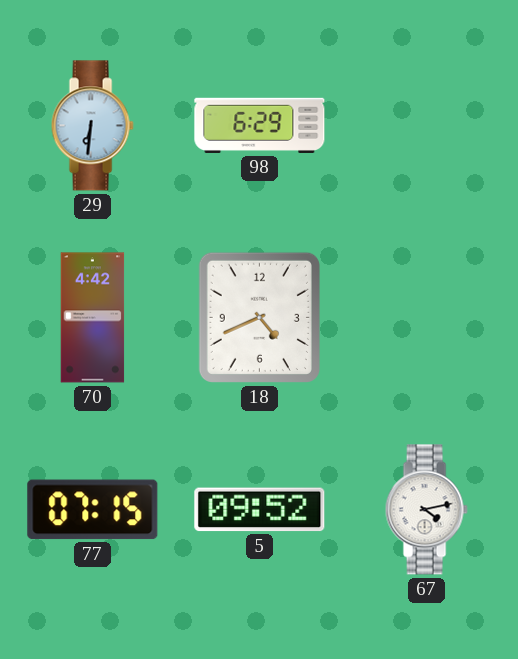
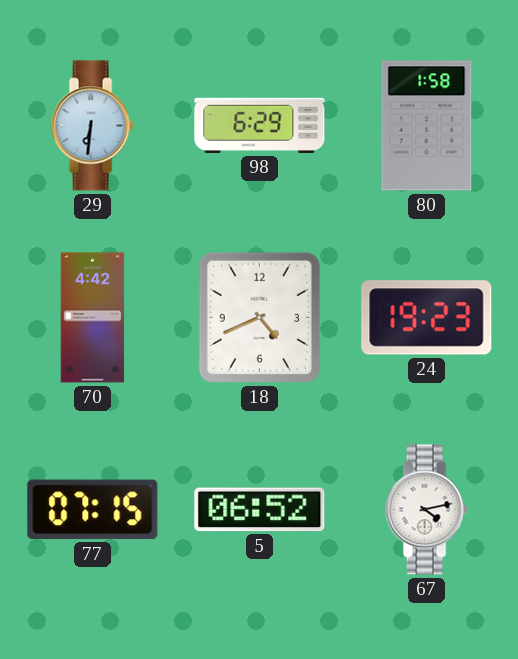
80: none -> 1:58
24: none -> 19:23
5: 09:52 -> 06:52
